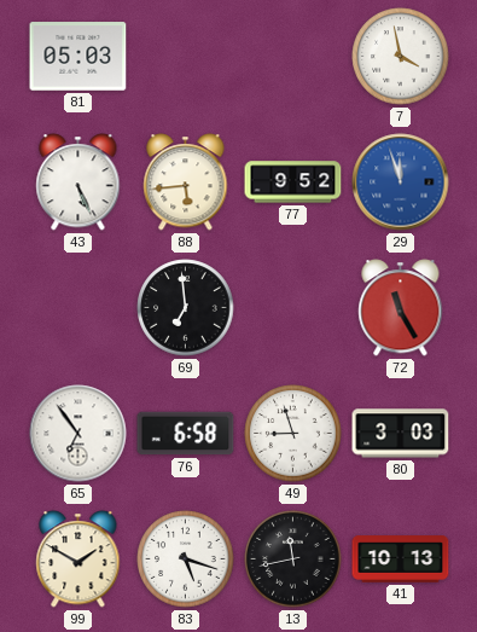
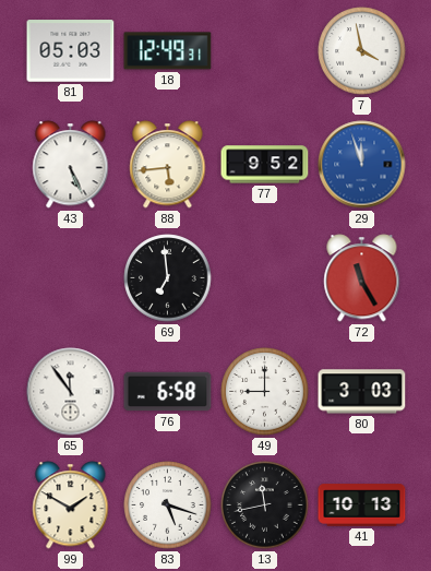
18: none -> 12:49
65: 6:54 -> 11:54
49: 8:57 -> 9:00
